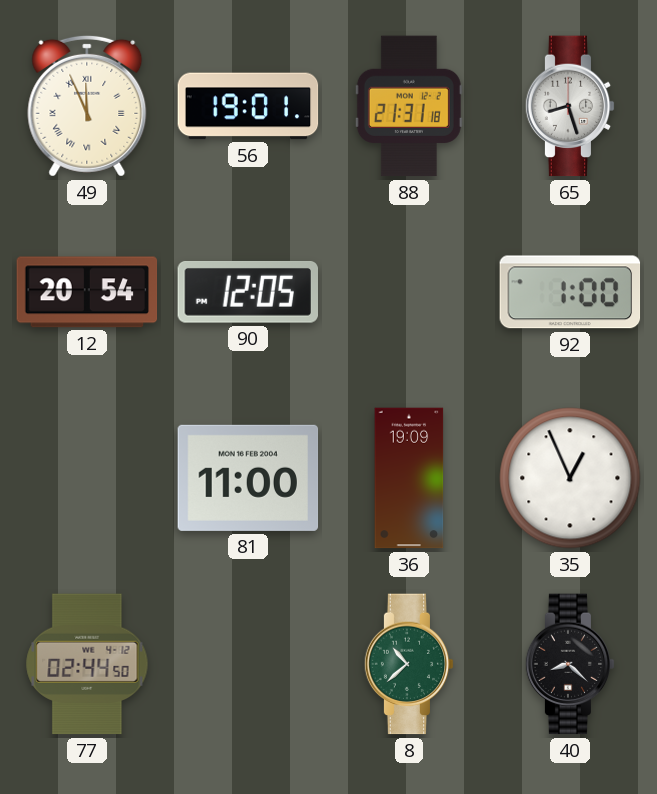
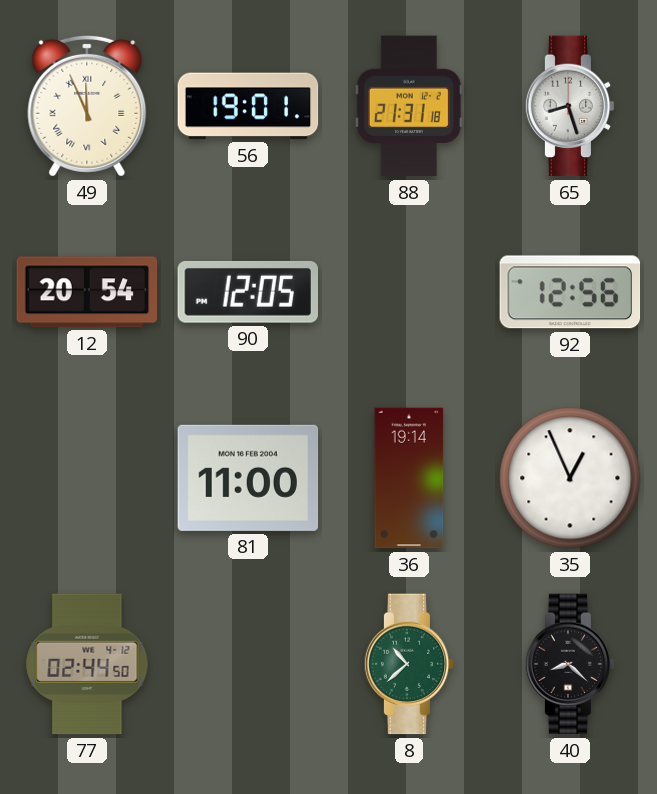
92: 1:00 -> 12:56
36: 19:09 -> 19:14
